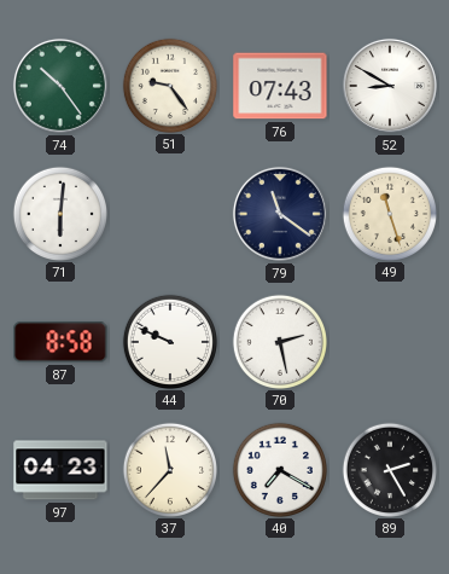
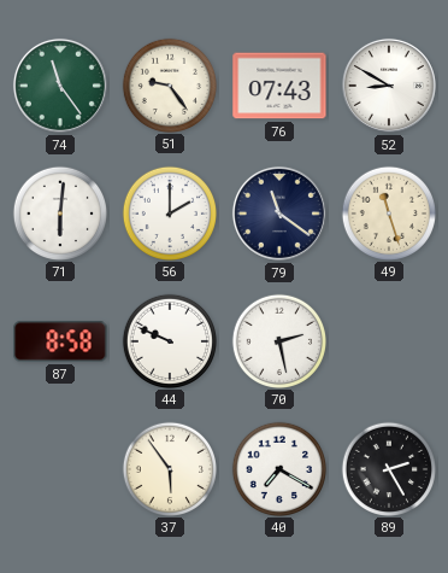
74: 10:24 -> 11:24
56: none -> 2:00
97: 04:23 -> none
37: 11:37 -> 5:54
